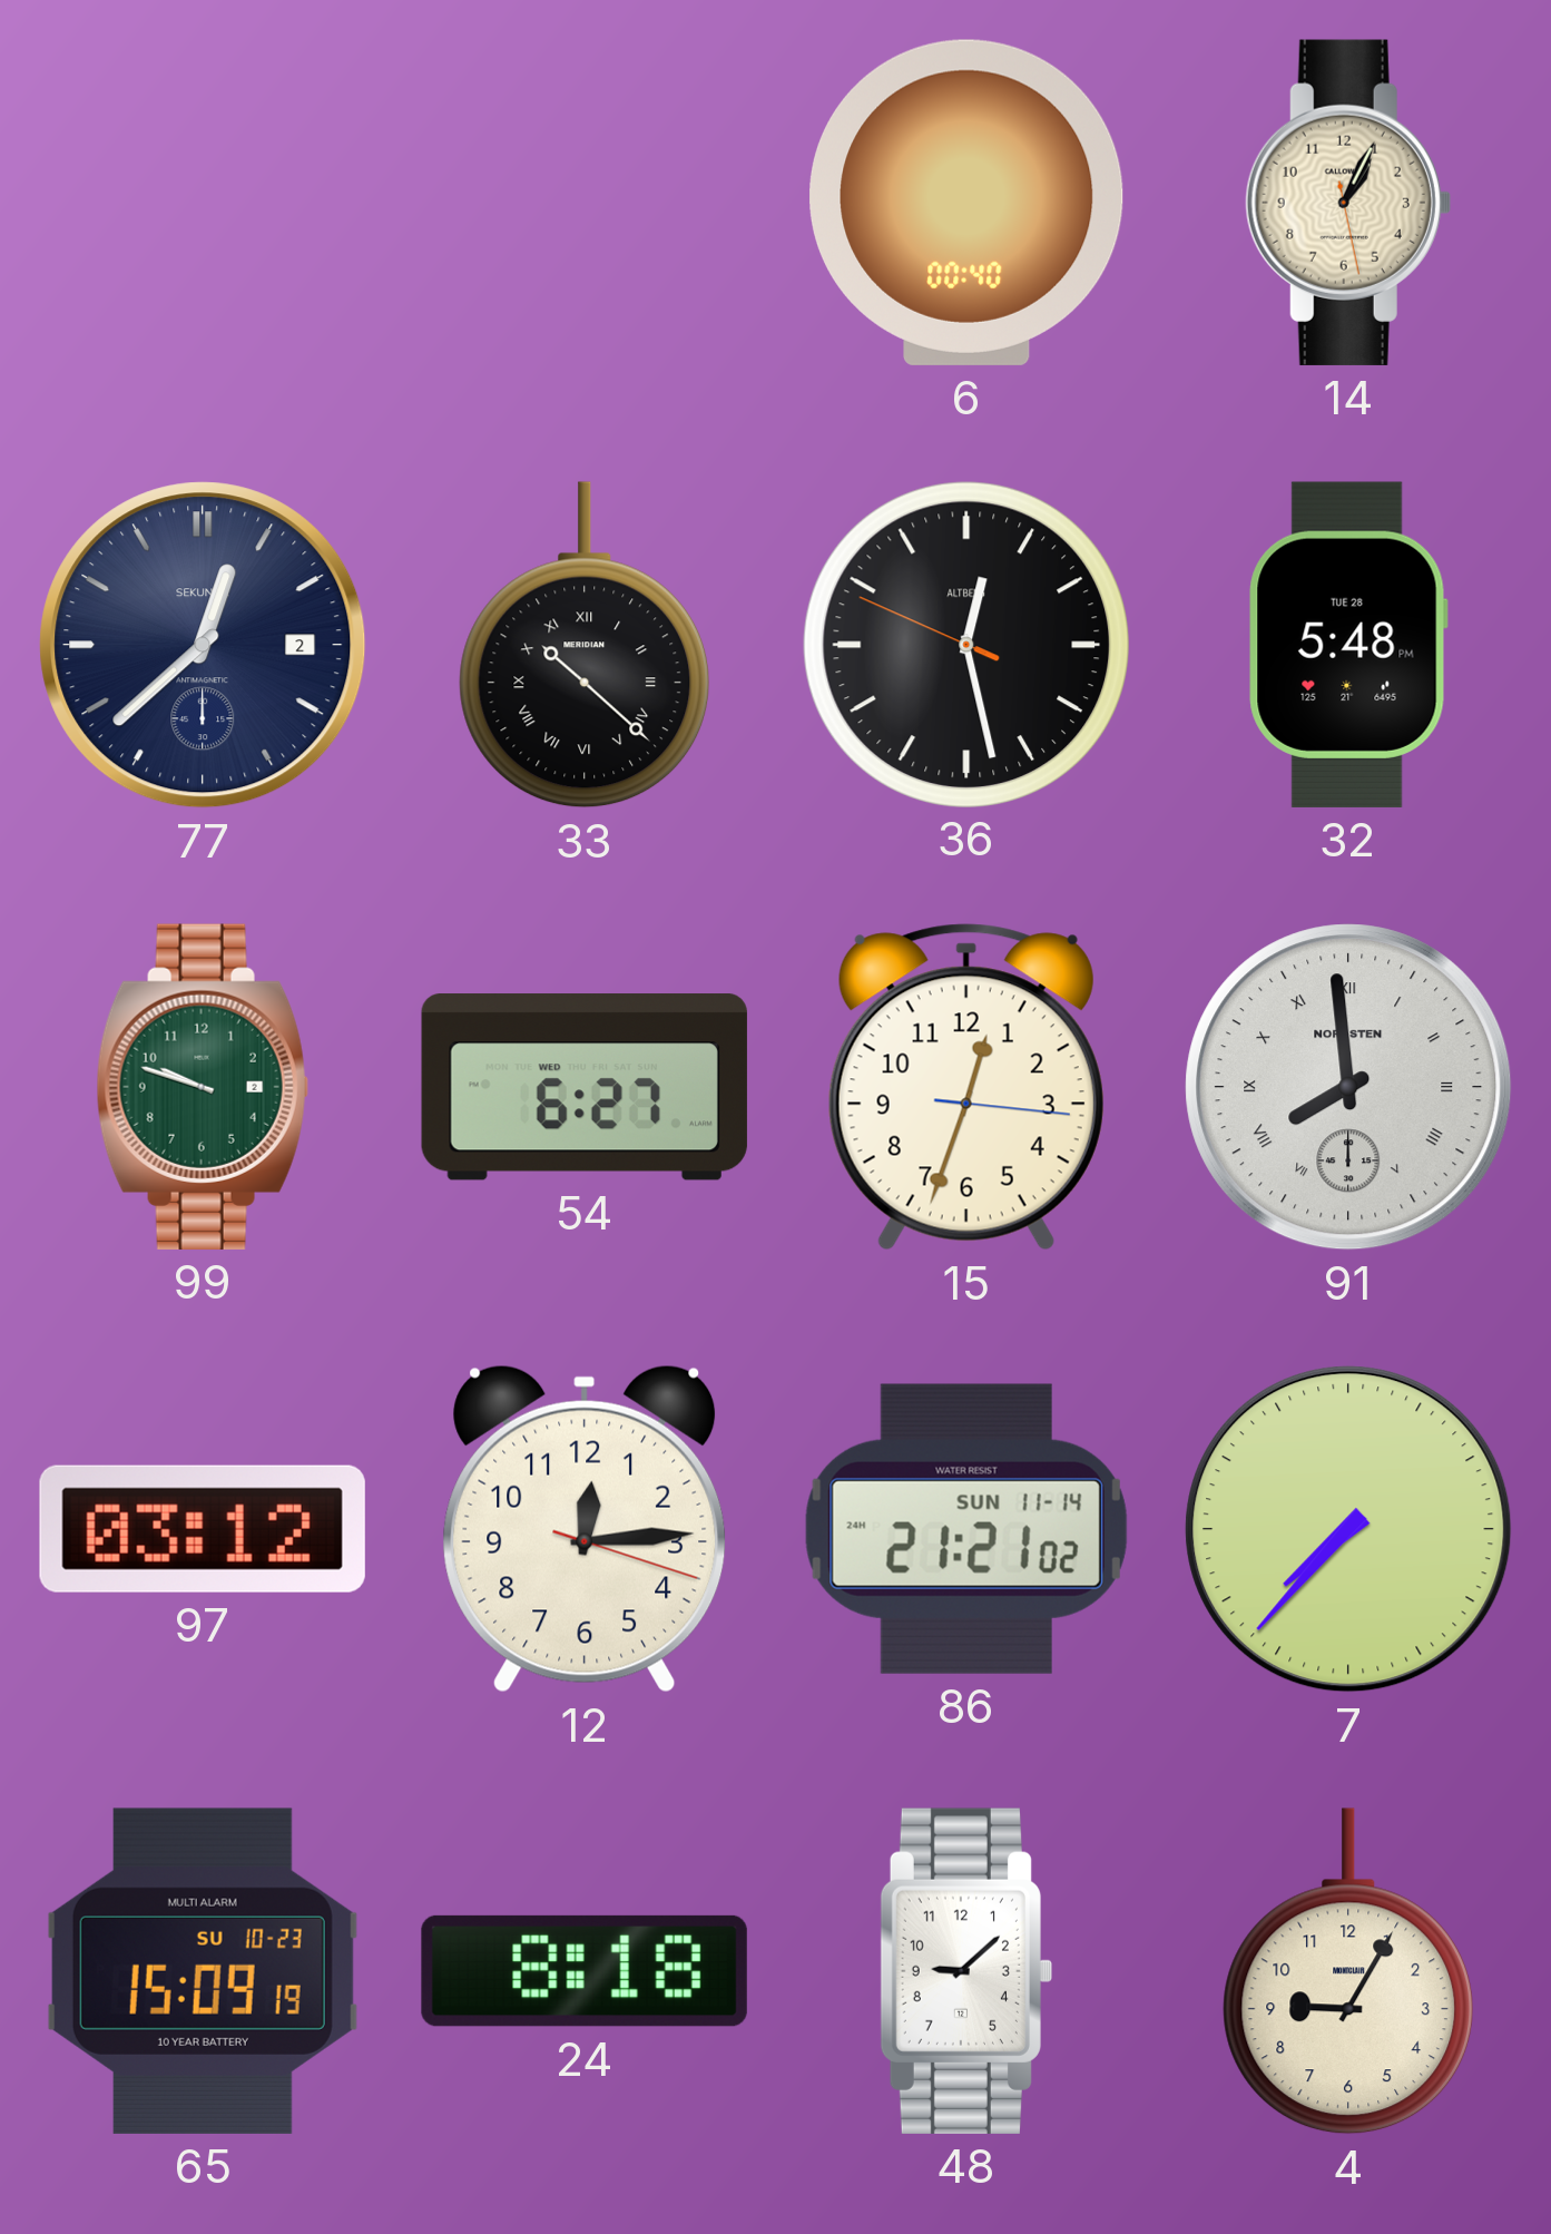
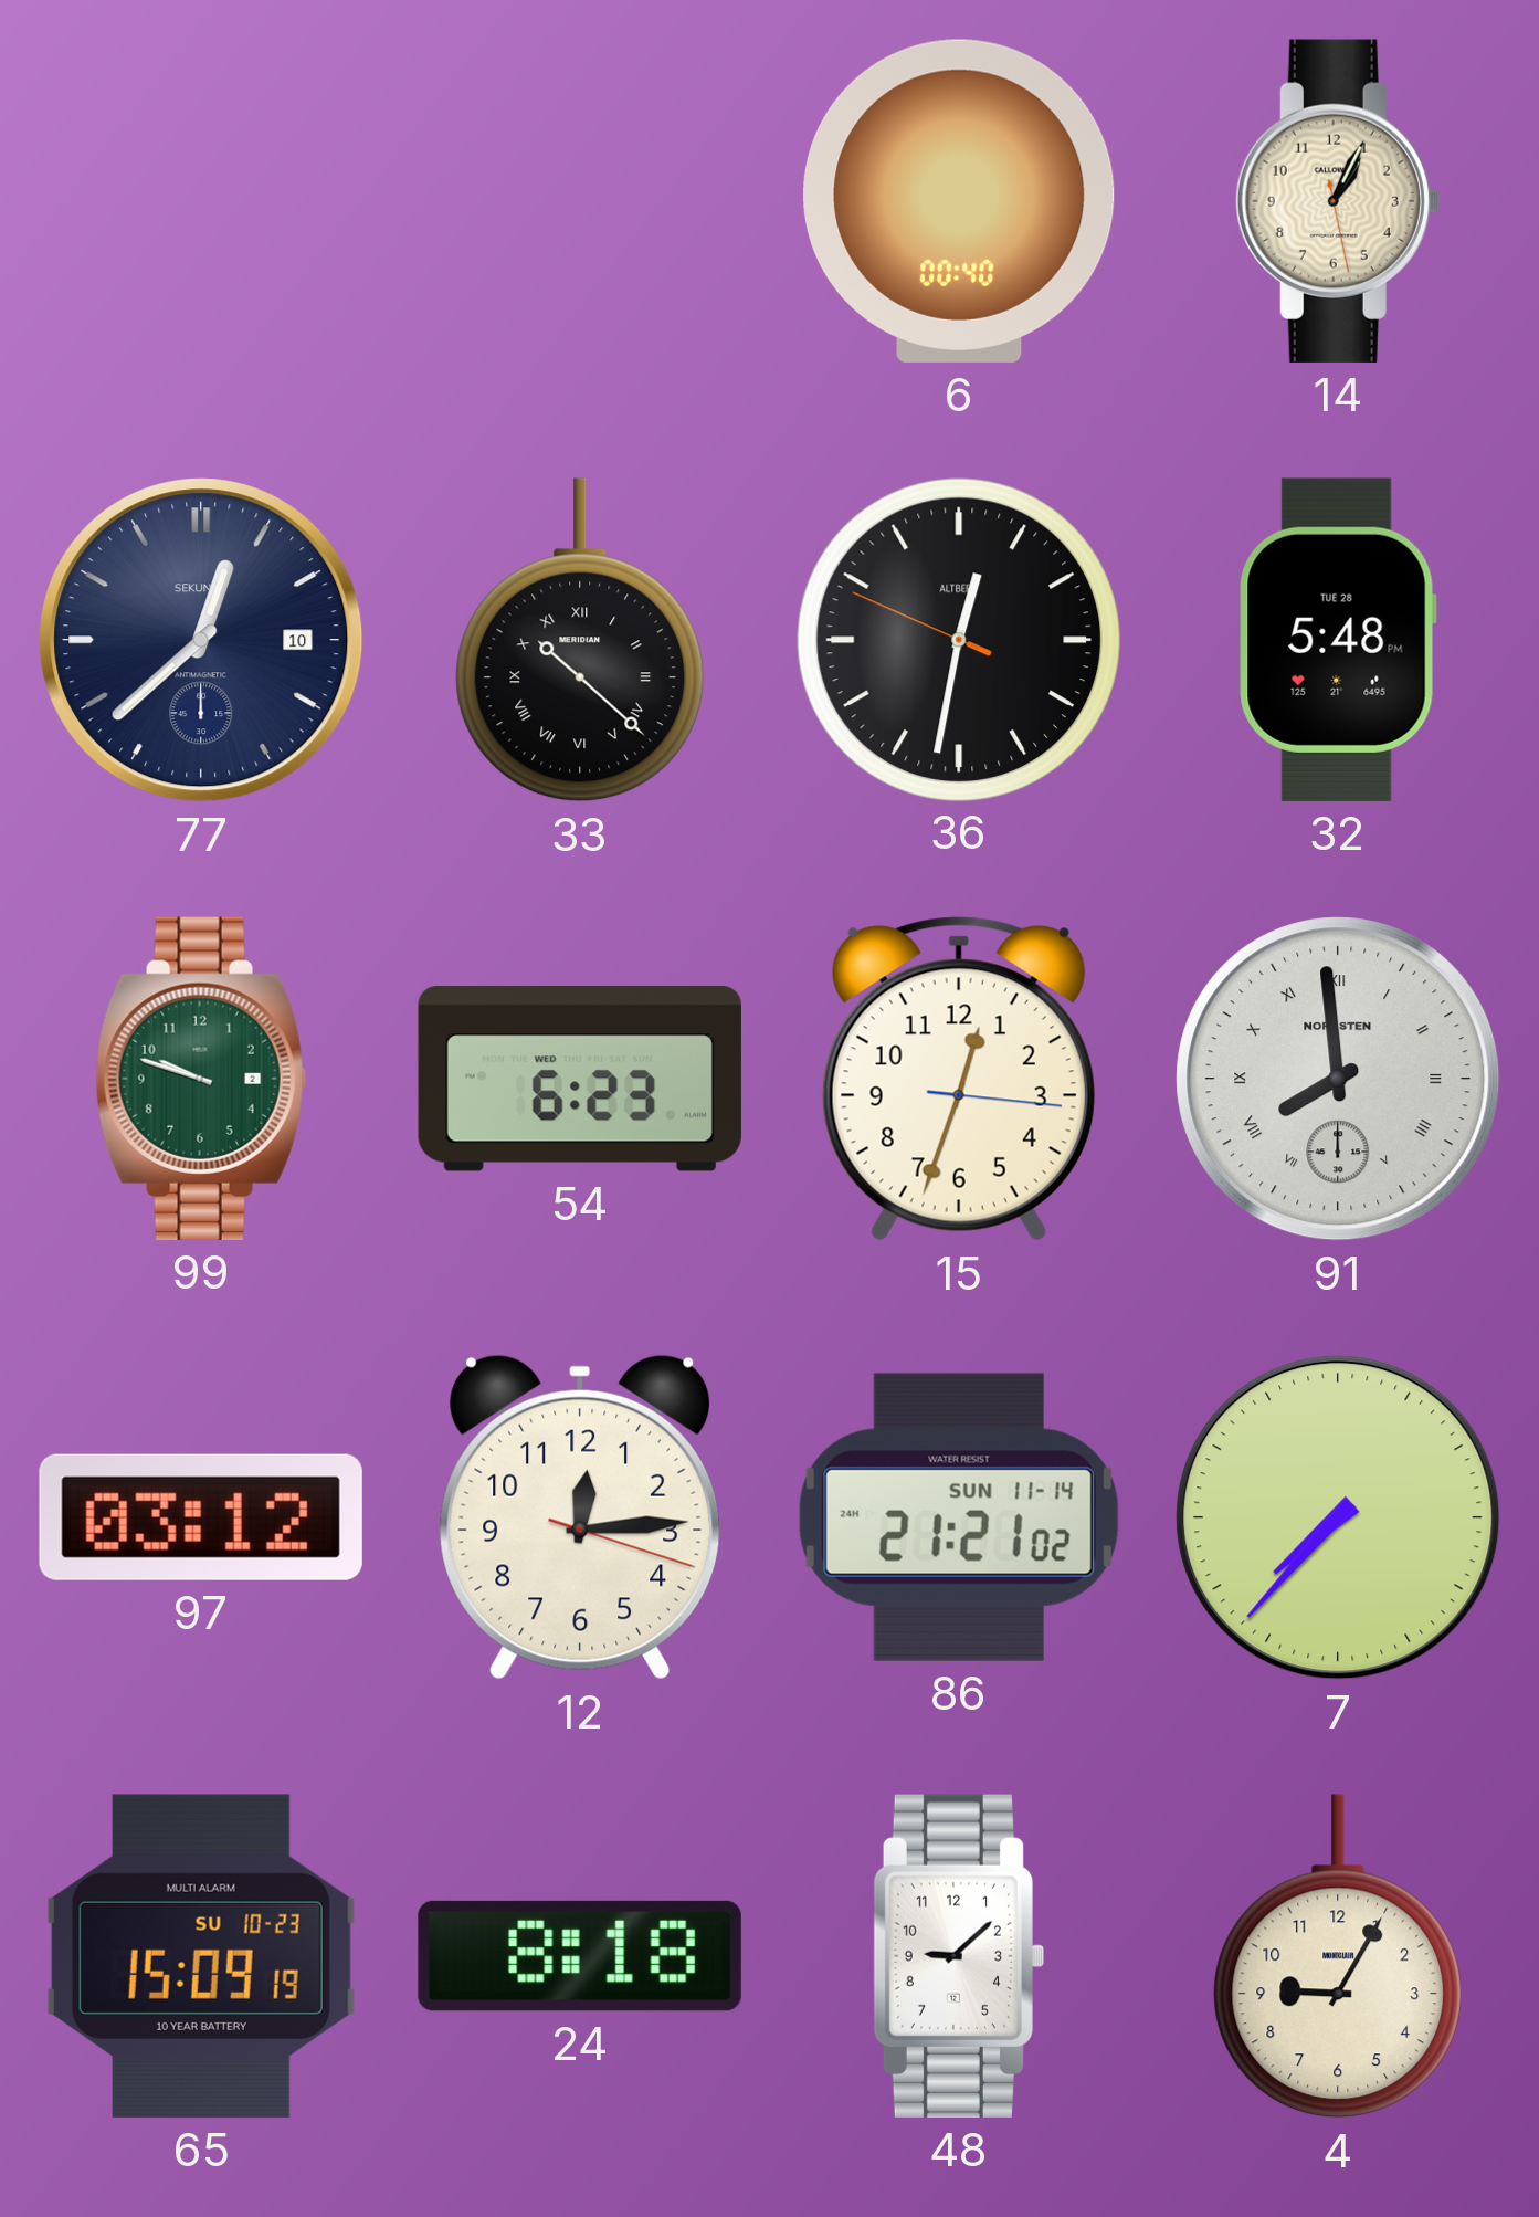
77 date: 2 -> 10
36: 12:27 -> 12:31
54: 6:27 -> 6:23
